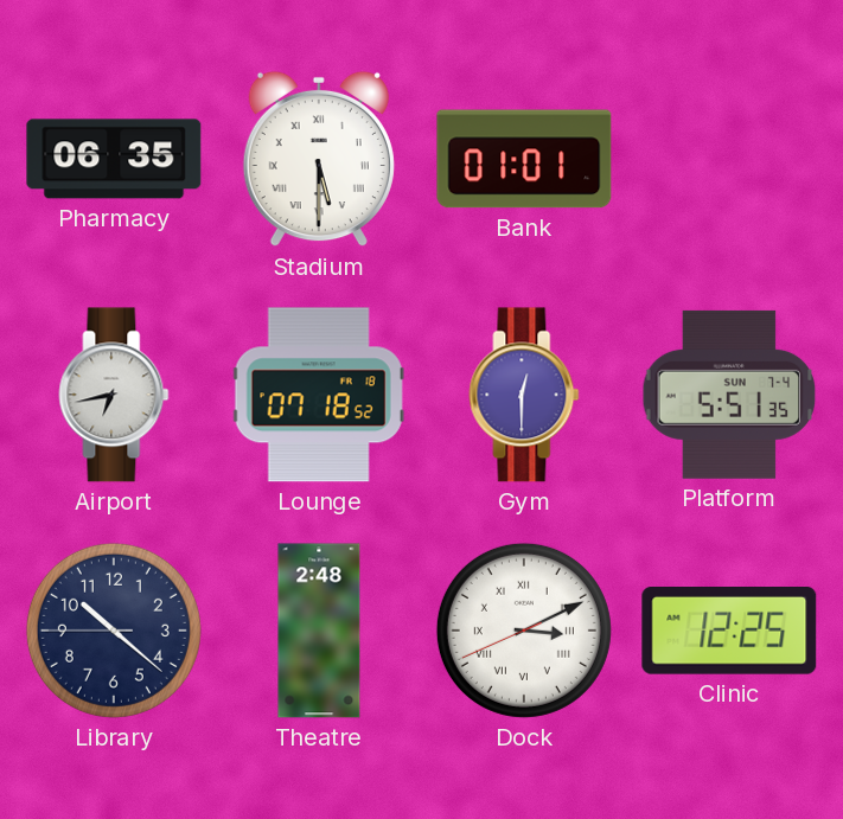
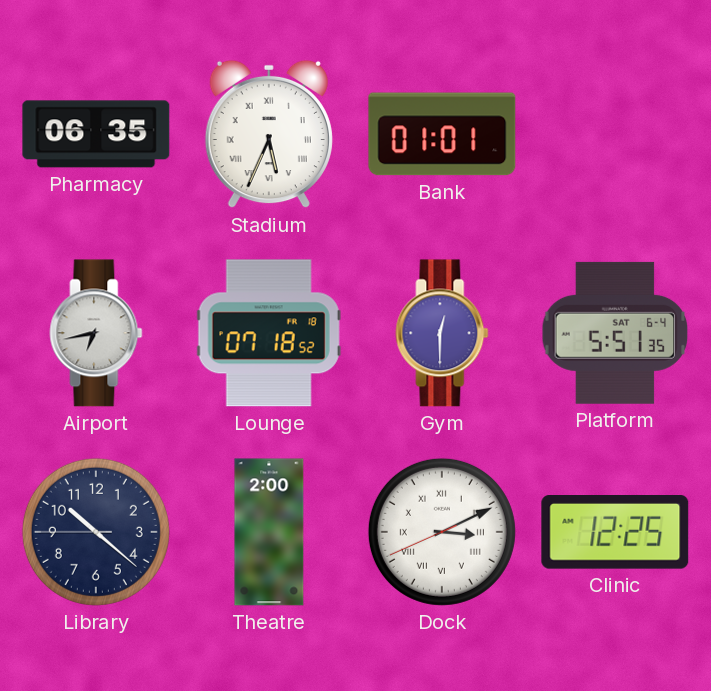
Stadium: 5:30 -> 5:34
Platform date: SUN 7-4 -> SAT 6-4
Theatre: 2:48 -> 2:00
